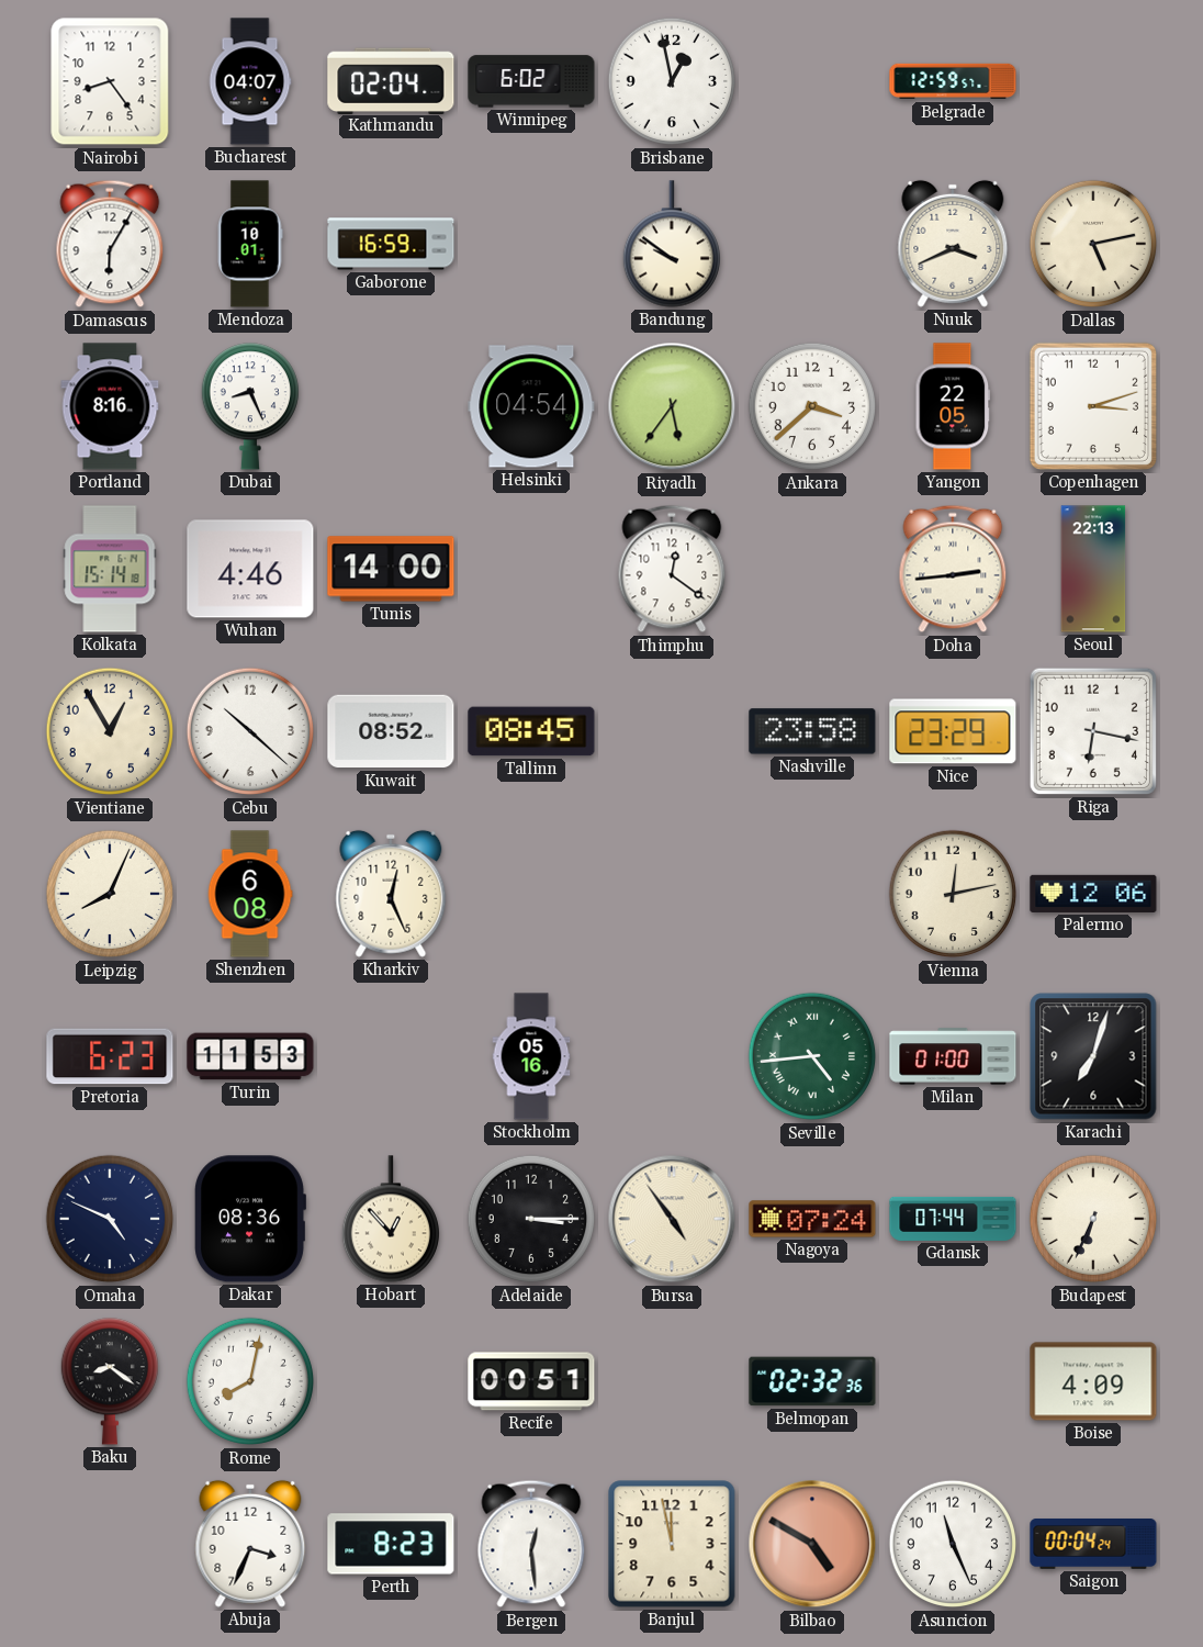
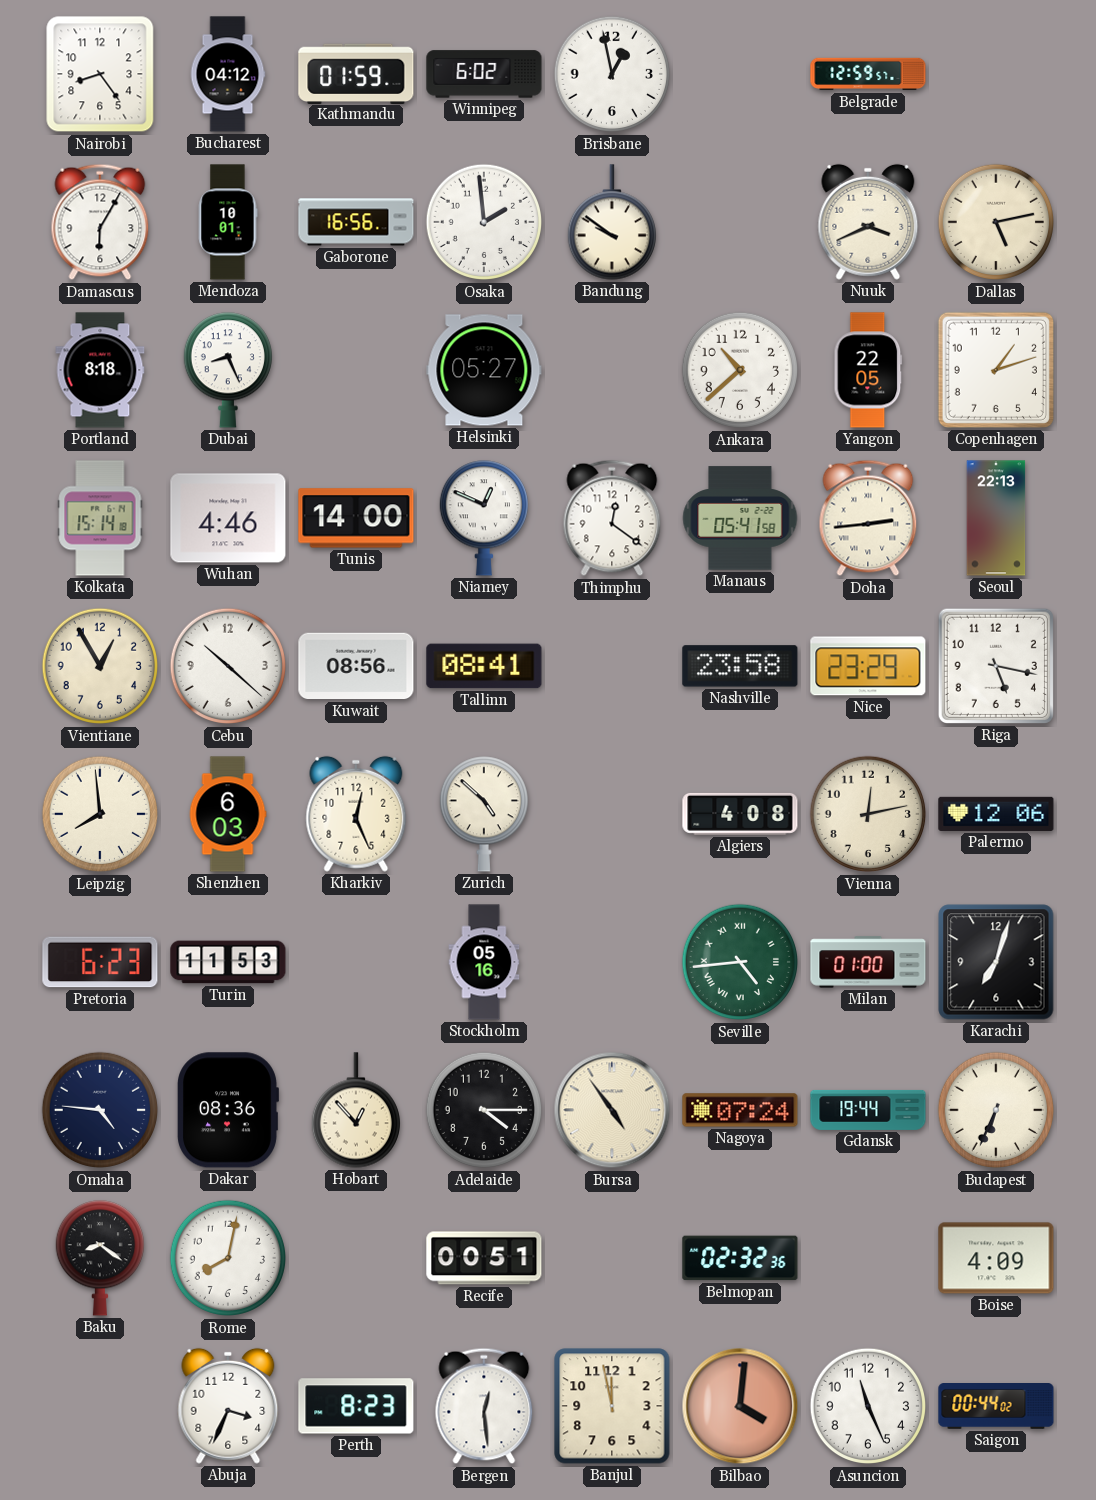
Bucharest: 04:07 -> 04:12
Kathmandu: 02:04 -> 01:59
Gaborone: 16:59 -> 16:56
Osaka: none -> 1:59
Portland: 8:16 -> 8:18
Helsinki: 04:54 -> 05:27
Riyadh: 5:36 -> none
Ankara: 3:38 -> 10:38
Copenhagen: 3:12 -> 1:12
Niamey: none -> 12:49
Manaus: none -> 05:41
Kuwait: 08:52 -> 08:56
Tallinn: 08:45 -> 08:41
Riga: 6:17 -> 5:17
Leipzig: 8:04 -> 7:59
Shenzhen: 6:08 -> 6:03
Zurich: none -> 4:52
Algiers: none -> 4:08
Omaha: 4:49 -> 4:46
Adelaide: 3:15 -> 4:15
Gdansk: 07:44 -> 19:44
Bilbao: 4:50 -> 4:01
Saigon: 00:04 -> 00:44
